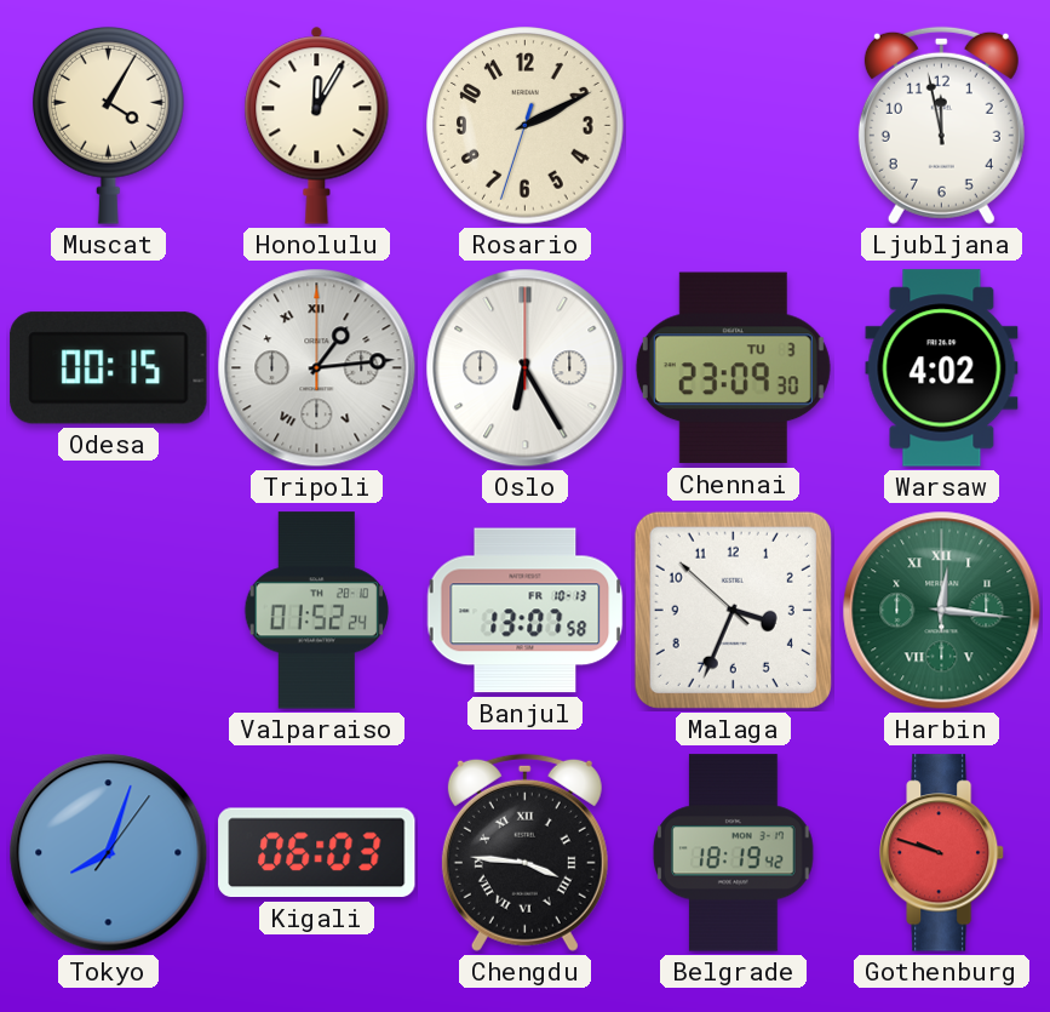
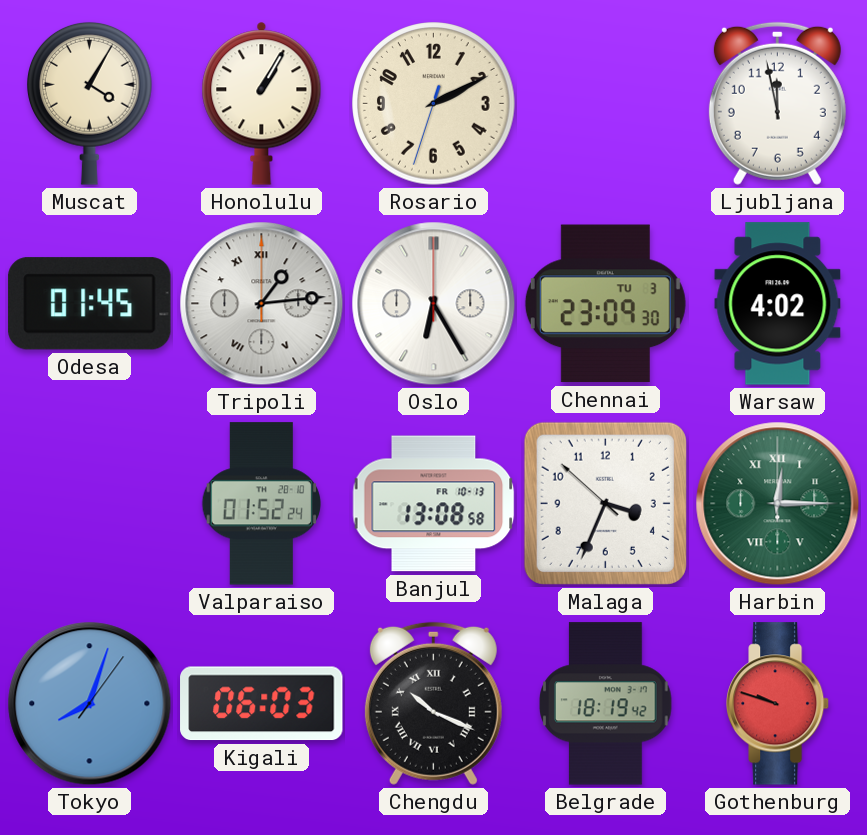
Honolulu: 12:05 -> 1:05
Odesa: 00:15 -> 01:45
Banjul: 13:07 -> 13:08
Harbin: 12:16 -> 12:15
Chengdu: 3:46 -> 10:19
